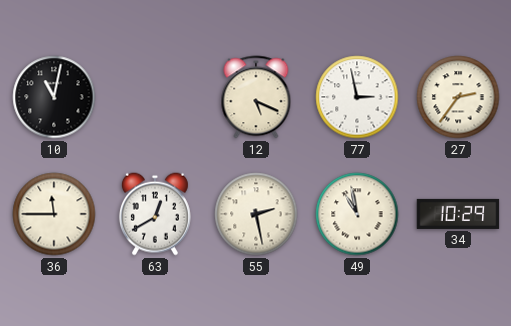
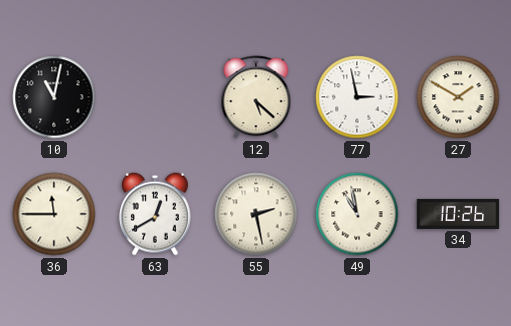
12: 5:19 -> 5:22
27: 2:36 -> 1:50
34: 10:29 -> 10:26
